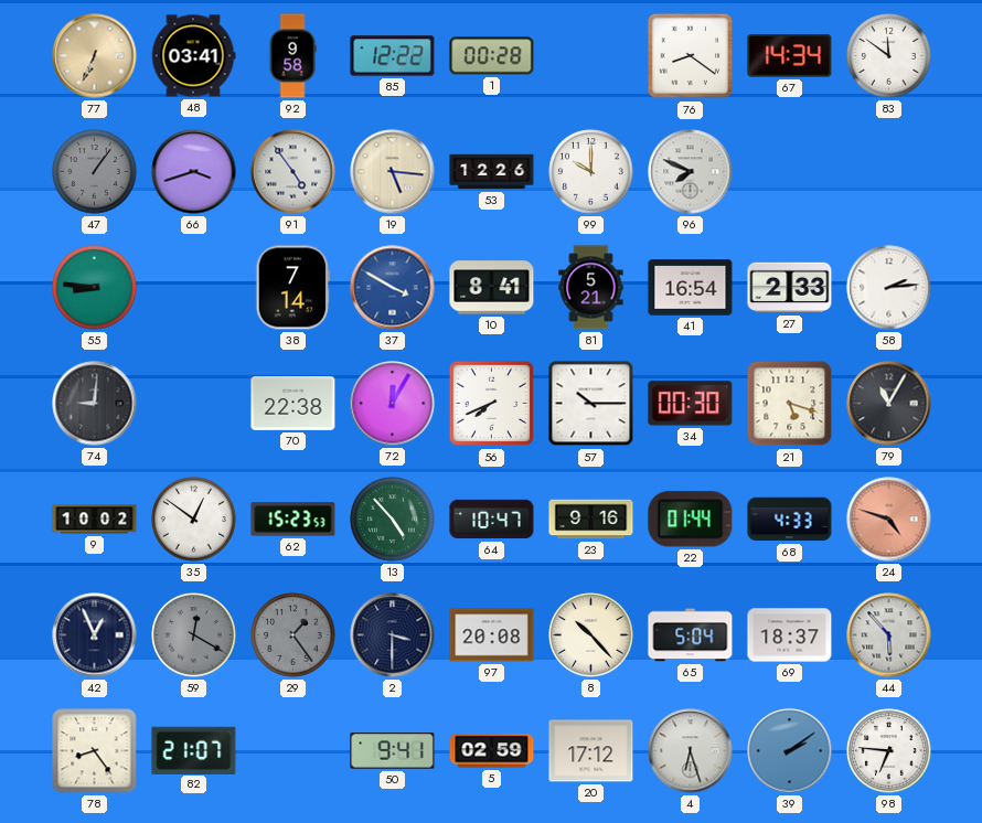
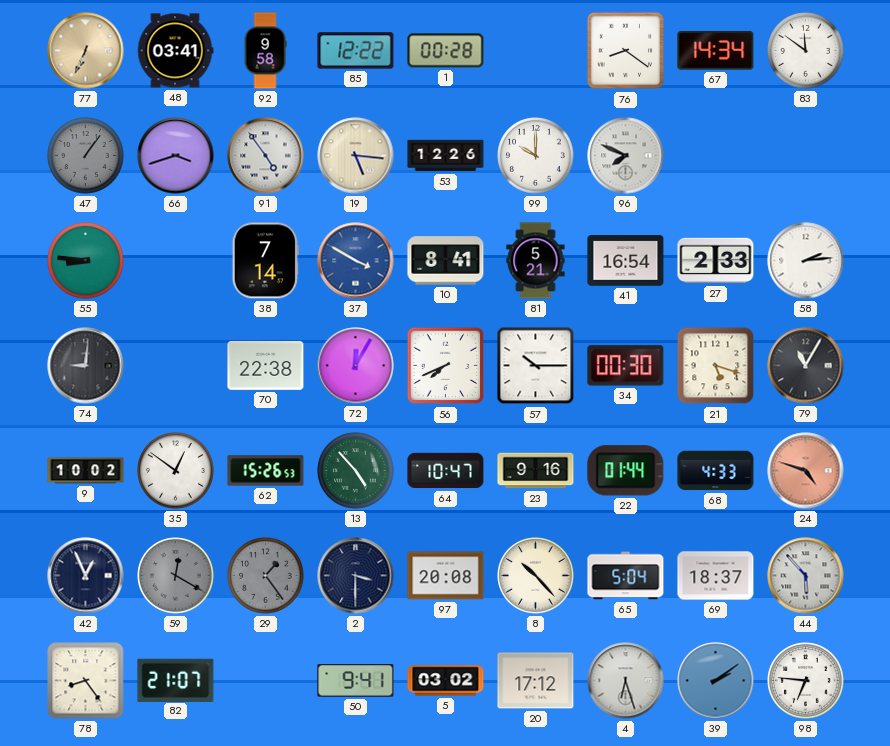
62: 15:23 -> 15:26
5: 02:59 -> 03:02
